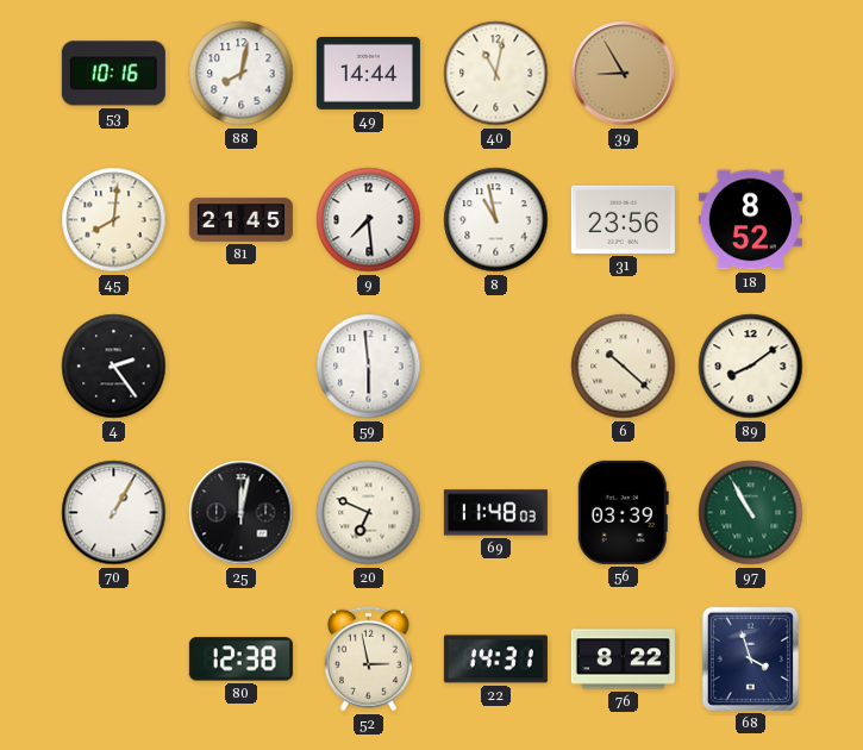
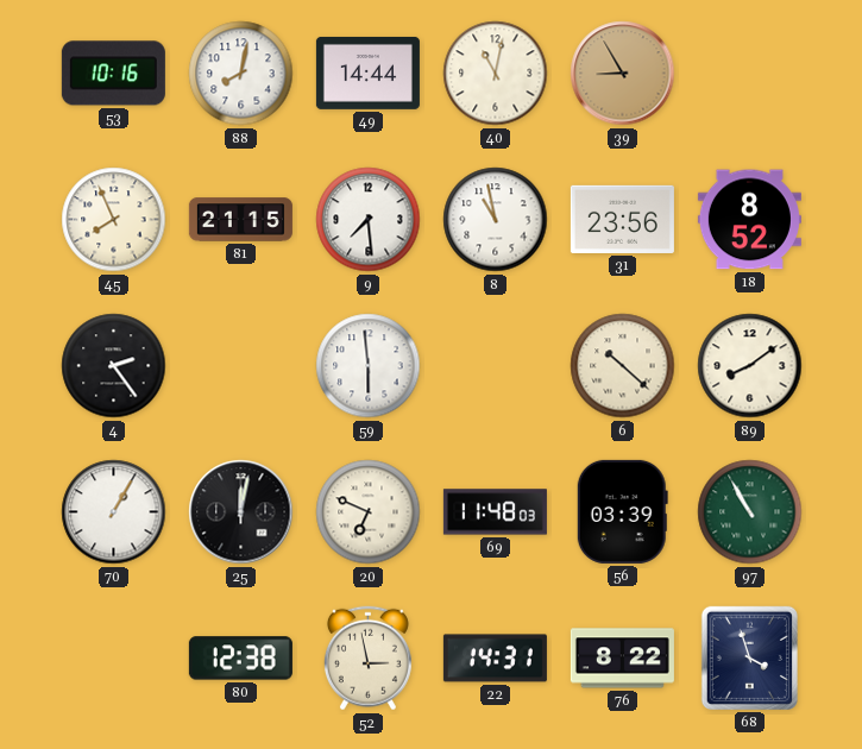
45: 8:01 -> 7:56
81: 21:45 -> 21:15
